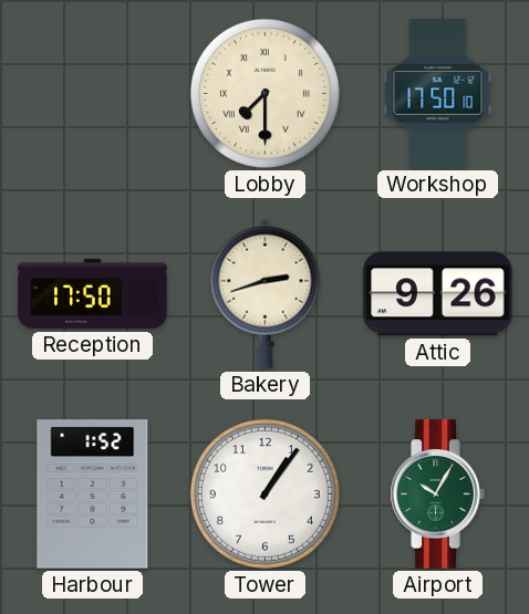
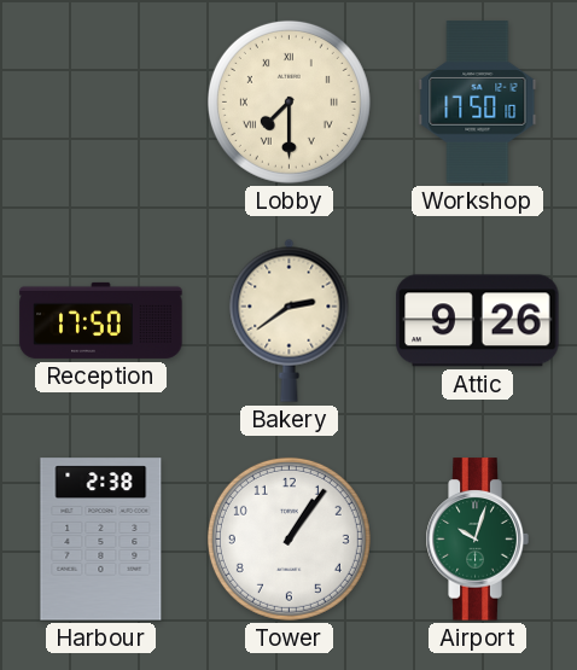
Bakery: 2:42 -> 2:39
Harbour: 1:52 -> 2:38
Airport: 10:05 -> 10:03
